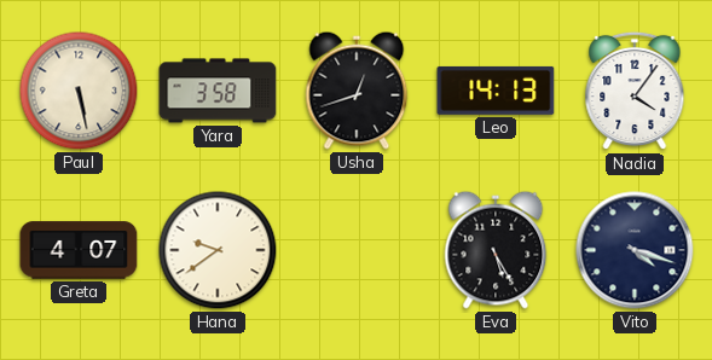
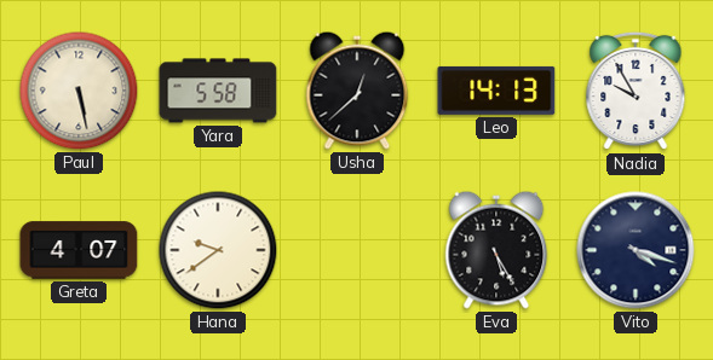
Yara: 3:58 -> 5:58
Usha: 12:42 -> 12:38
Nadia: 4:06 -> 9:55
